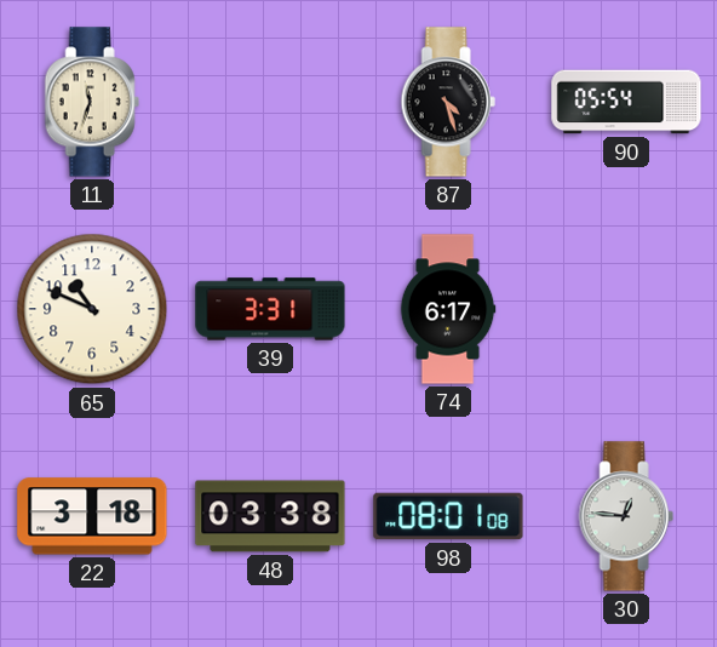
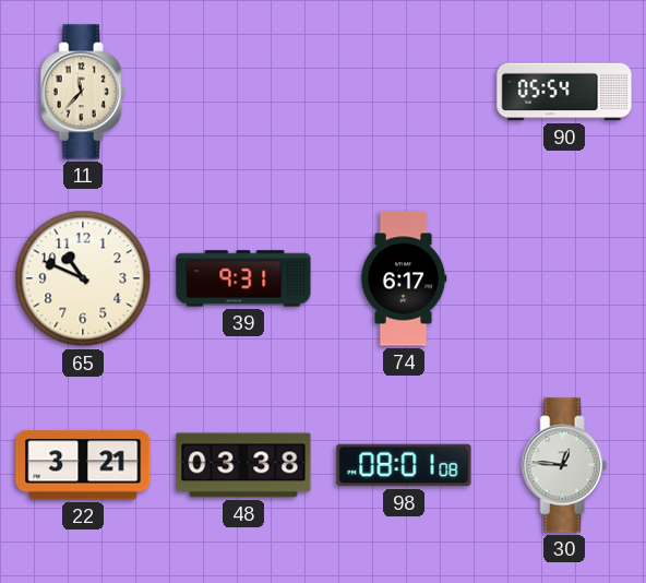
11: 11:33 -> 11:37
87: 4:27 -> none
39: 3:31 -> 9:31
22: 3:18 -> 3:21
